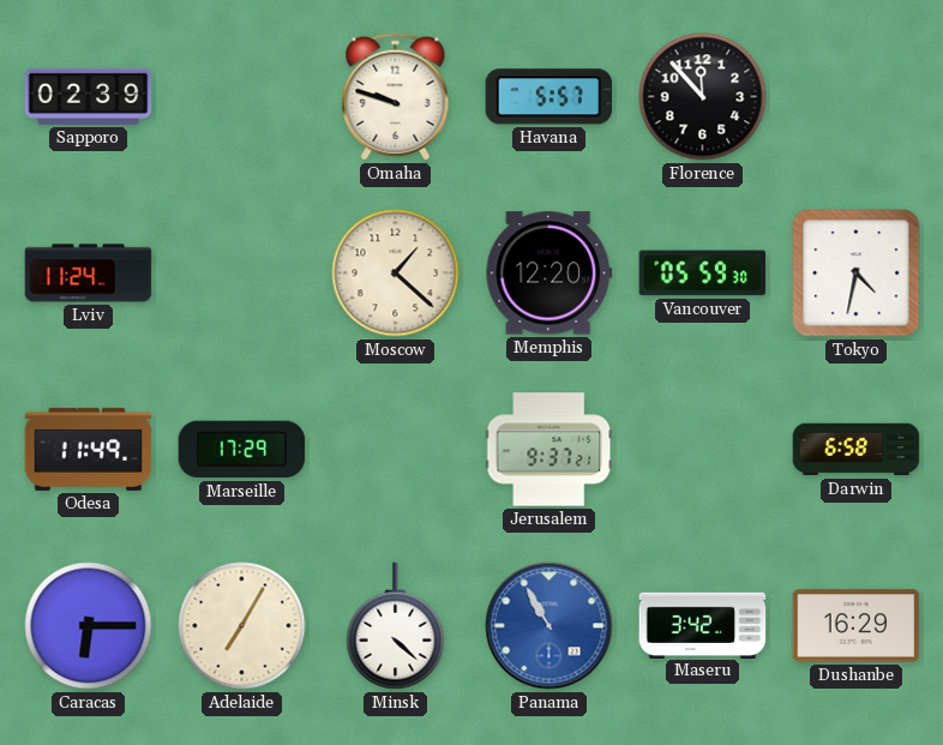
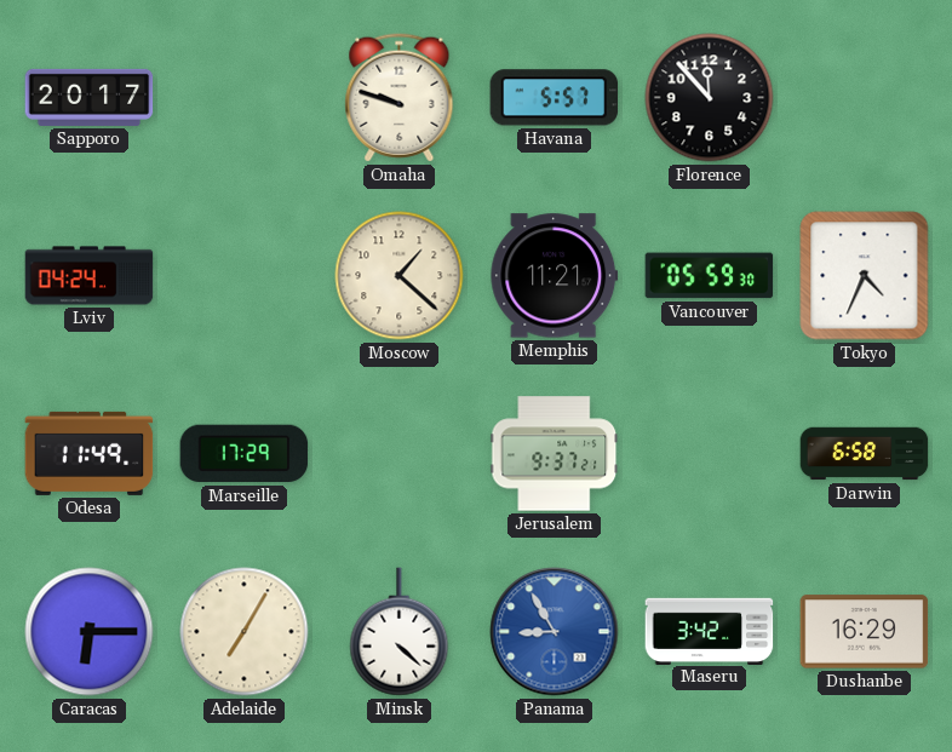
Sapporo: 02:39 -> 20:17
Lviv: 11:24 -> 04:24
Memphis: 12:20 -> 11:21
Tokyo: 4:32 -> 4:34
Panama: 10:55 -> 8:55
